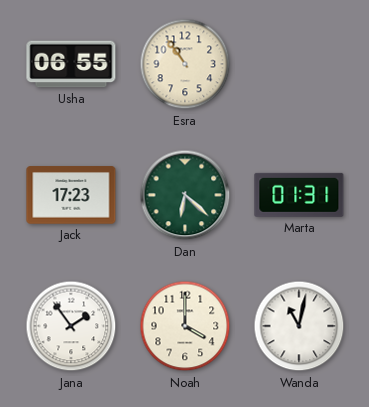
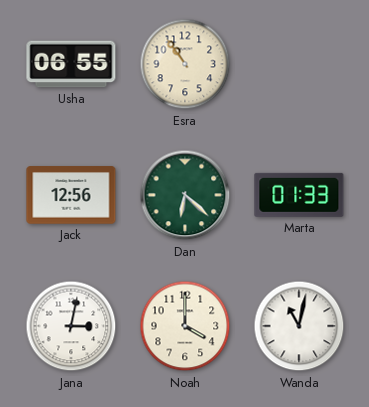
Jack: 17:23 -> 12:56
Marta: 01:31 -> 01:33
Jana: 1:54 -> 3:02
